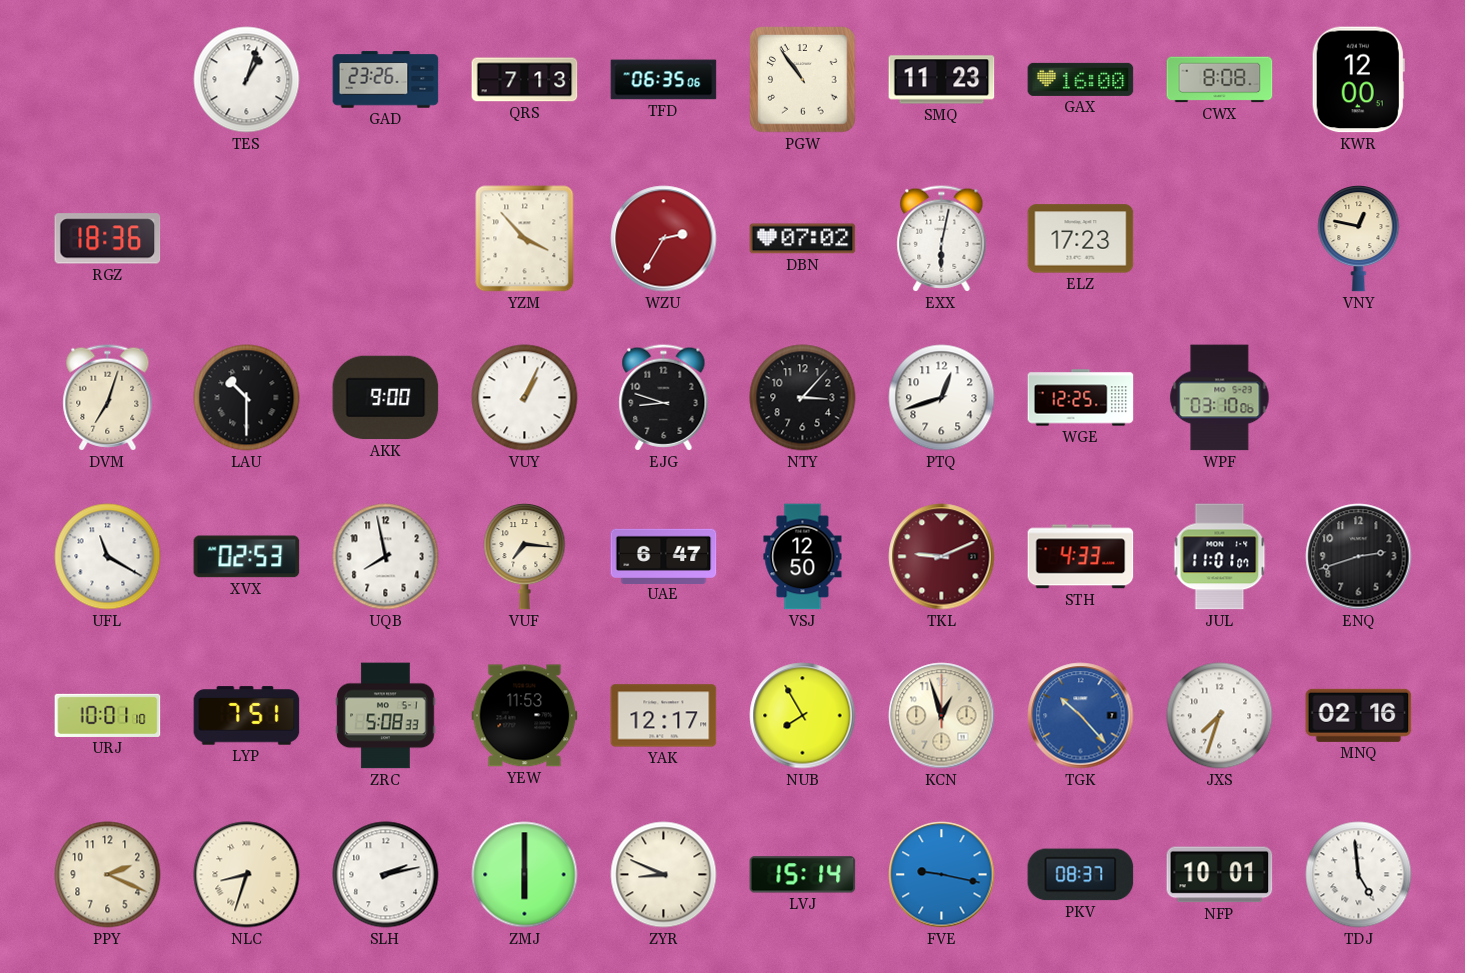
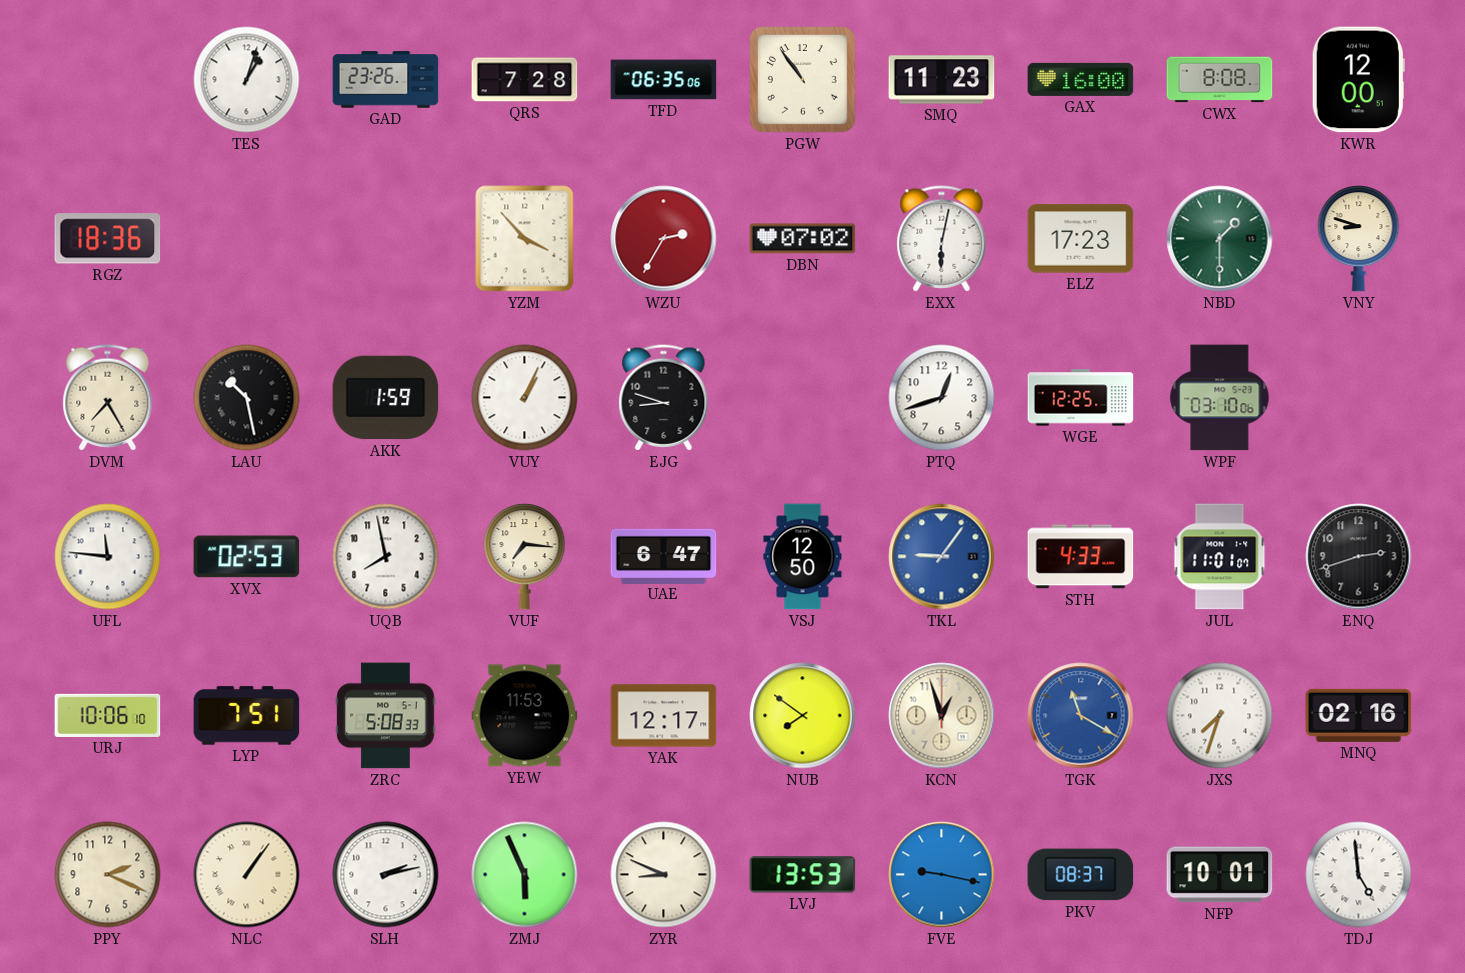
QRS: 7:13 -> 7:28
NBD: none -> 1:30
VNY: 12:47 -> 8:48
DVM: 7:03 -> 7:25
LAU: 10:30 -> 10:28
AKK: 9:00 -> 1:59
NTY: 3:07 -> none
UFL: 11:20 -> 11:46
TKL: 9:11 -> 9:06
TKL dial: burgundy -> blue
URJ: 10:01 -> 10:06
NUB: 7:55 -> 7:51
TGK: 10:23 -> 11:20
NLC: 8:33 -> 1:06
ZMJ: 6:00 -> 5:56
LVJ: 15:14 -> 13:53
